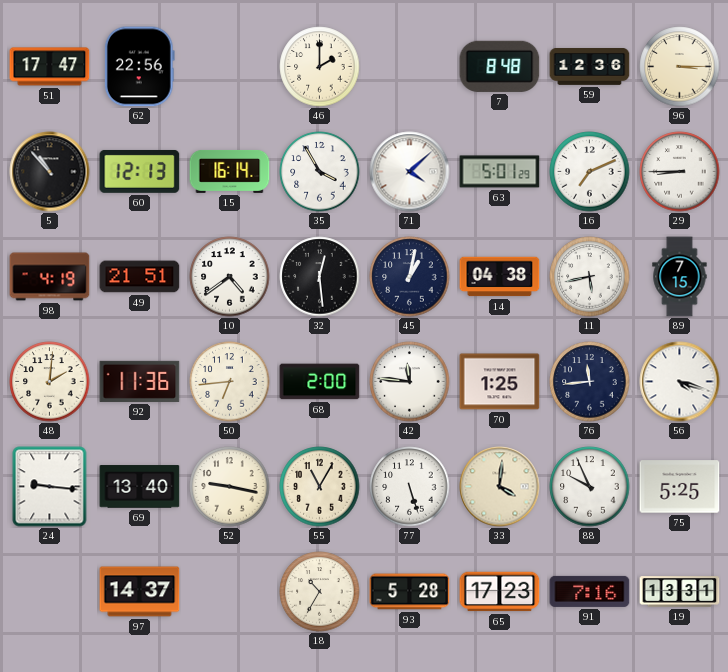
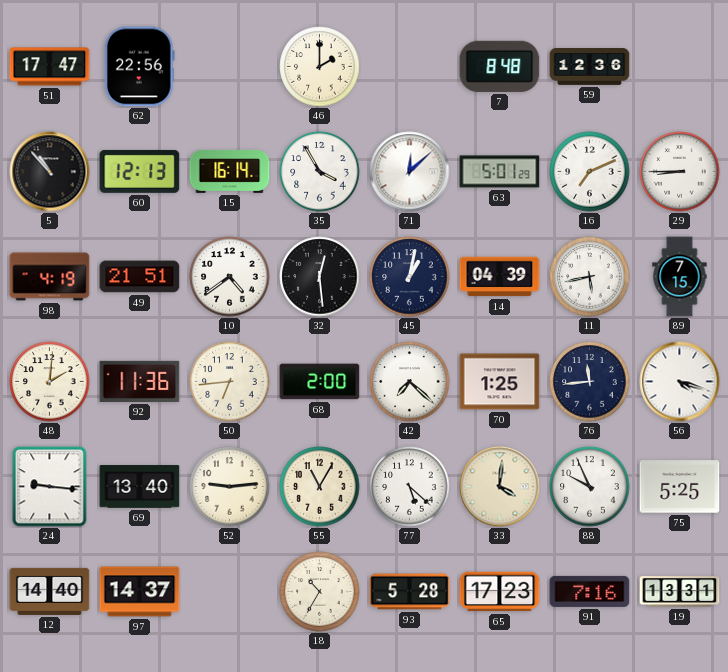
96: 3:15 -> none
71: 4:08 -> 12:08
14: 04:38 -> 04:39
42: 11:46 -> 7:22
52: 9:17 -> 9:14
77: 5:27 -> 5:22
12: none -> 14:40
